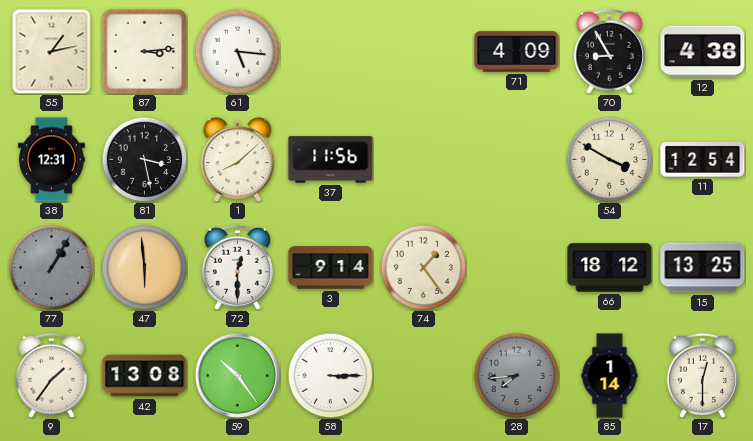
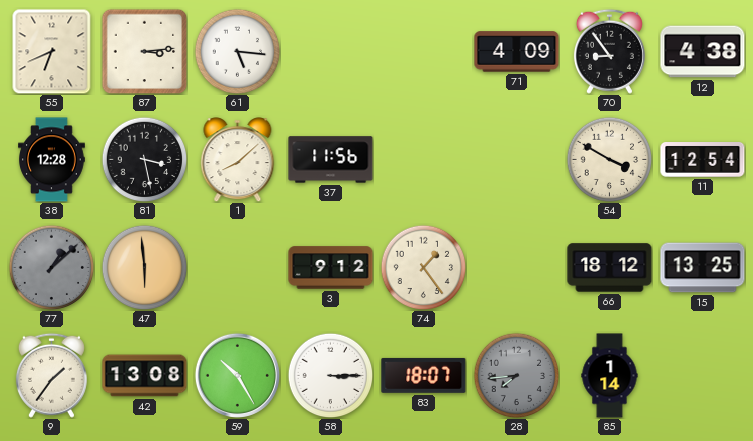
55: 1:13 -> 6:41
70: 8:55 -> 8:54
38: 12:31 -> 12:28
77: 1:05 -> 1:08
72: 12:30 -> none
3: 9:14 -> 9:12
59: 10:24 -> 10:25
83: none -> 18:07
17: 12:30 -> none
